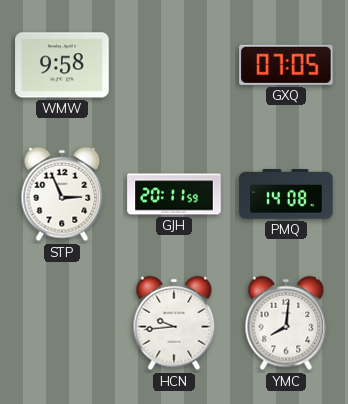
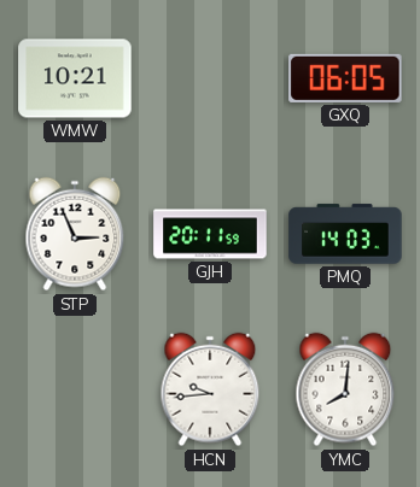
WMW: 9:58 -> 10:21
GXQ: 07:05 -> 06:05
PMQ: 14:08 -> 14:03
